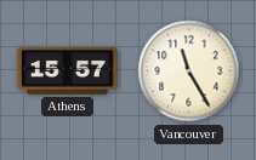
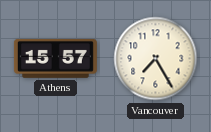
Vancouver: 11:25 -> 7:25
